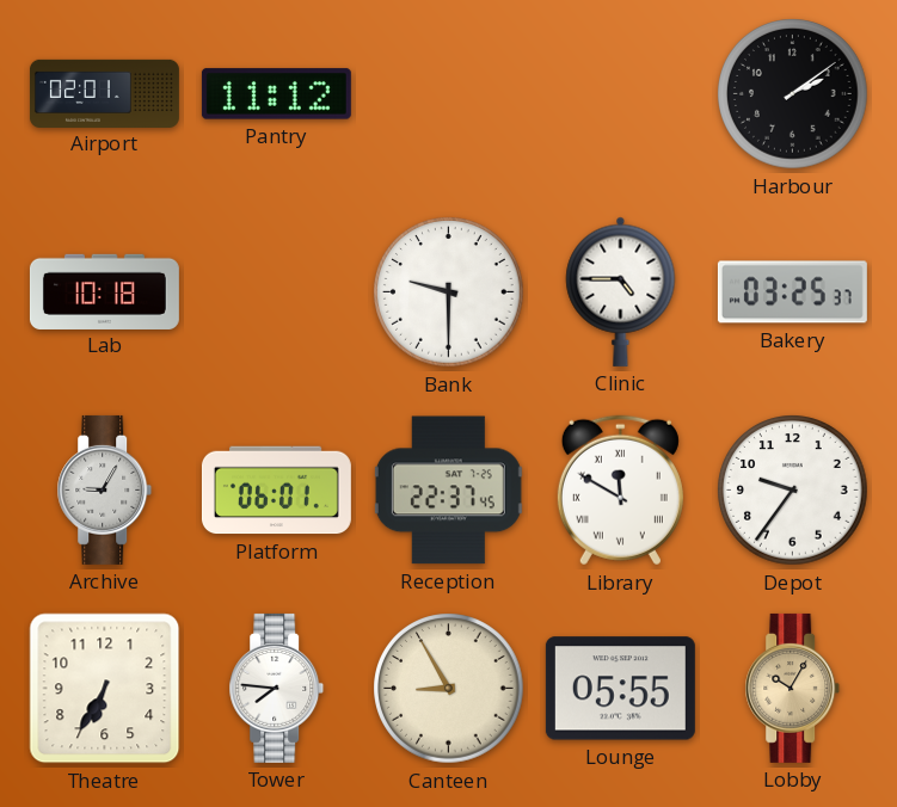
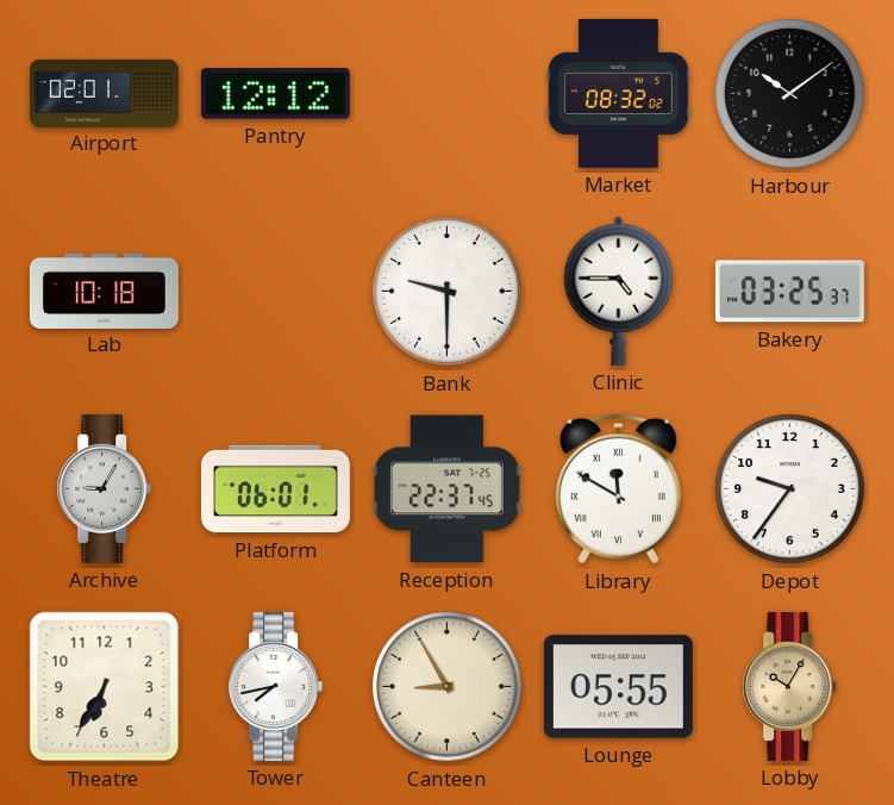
Pantry: 11:12 -> 12:12
Market: none -> 08:32
Harbour: 2:09 -> 10:09
Tower: 7:46 -> 7:43
